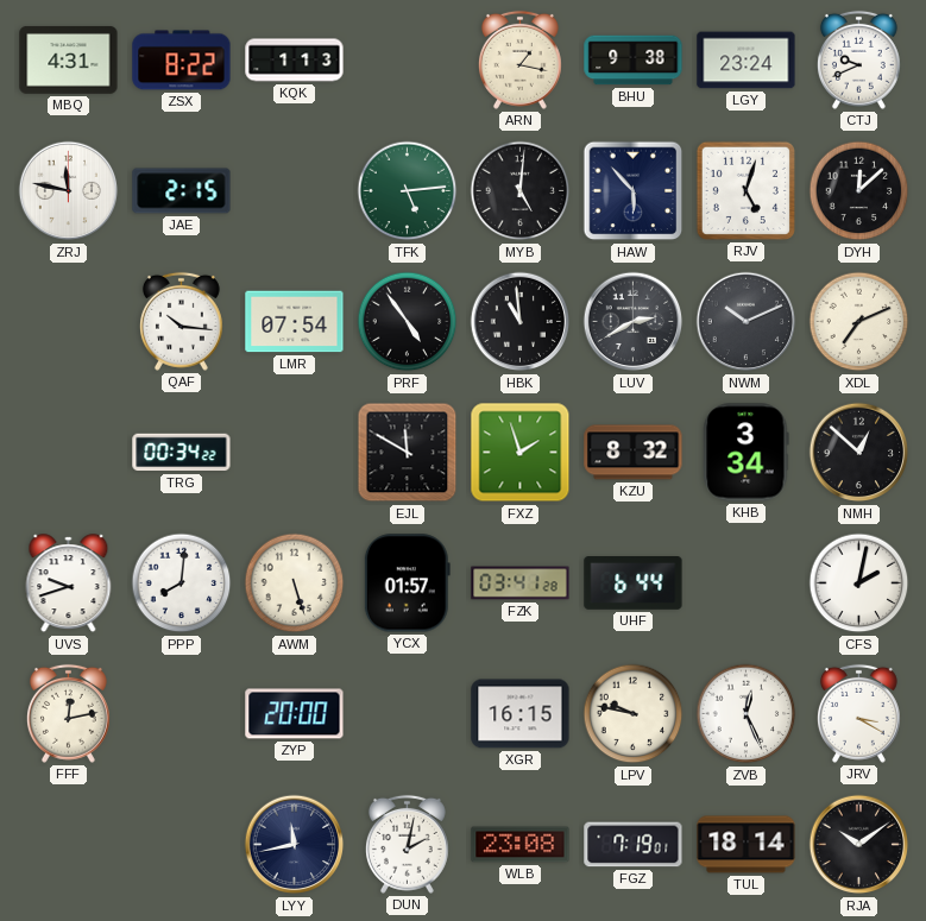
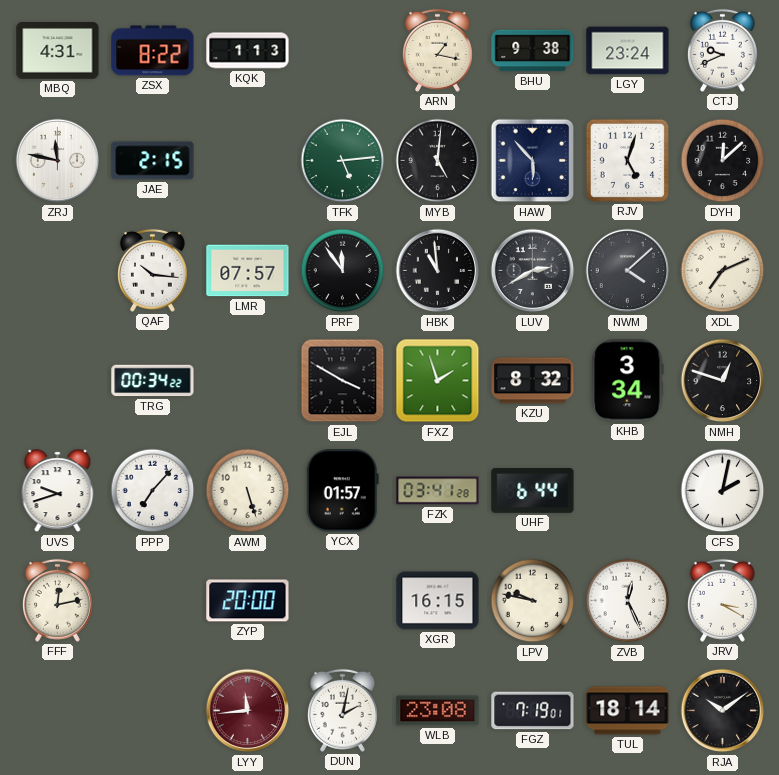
LMR: 07:54 -> 07:57
PRF: 4:54 -> 11:54
NWM: 10:11 -> 4:08
EJL: 11:50 -> 3:50
NMH: 12:52 -> 12:48
PPP: 8:01 -> 7:07
LYY: 11:43 -> 11:44
LYY dial: navy -> burgundy
